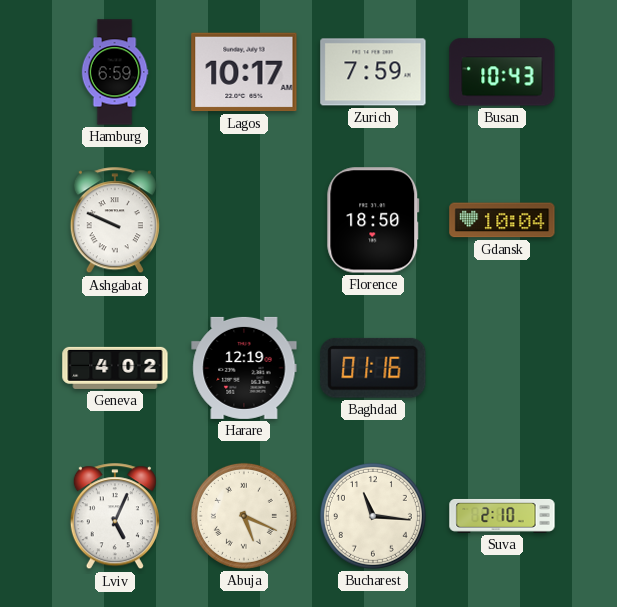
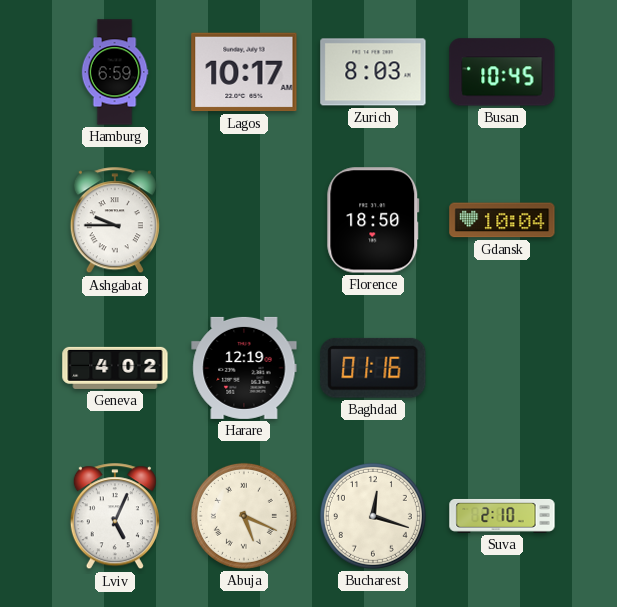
Zurich: 7:59 -> 8:03
Busan: 10:43 -> 10:45
Ashgabat: 9:49 -> 9:45
Bucharest: 11:16 -> 12:18
